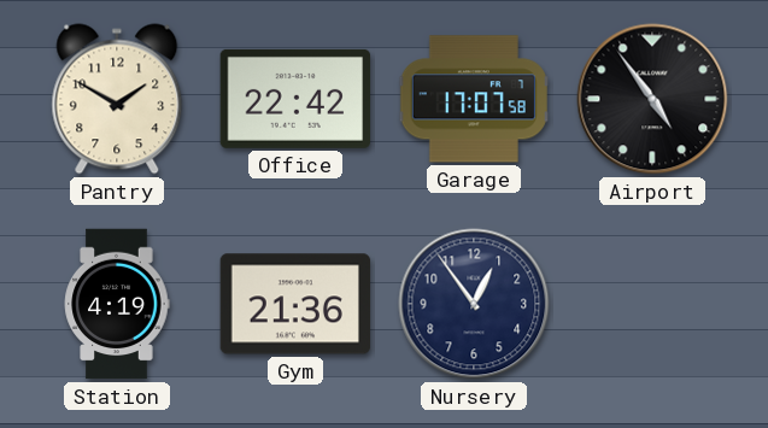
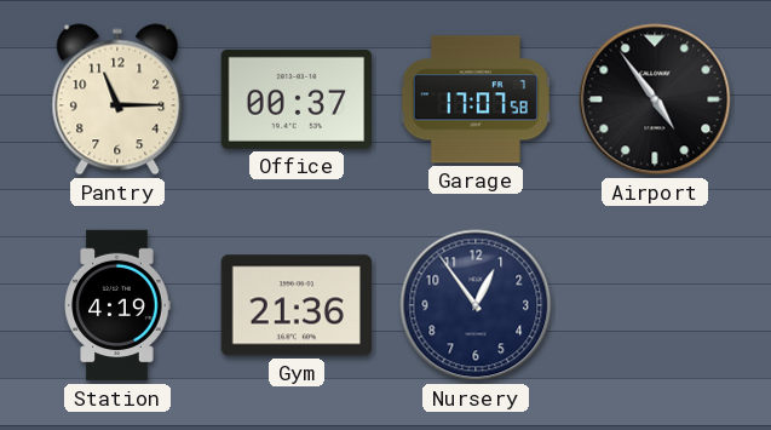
Pantry: 1:50 -> 11:15
Office: 22:42 -> 00:37
